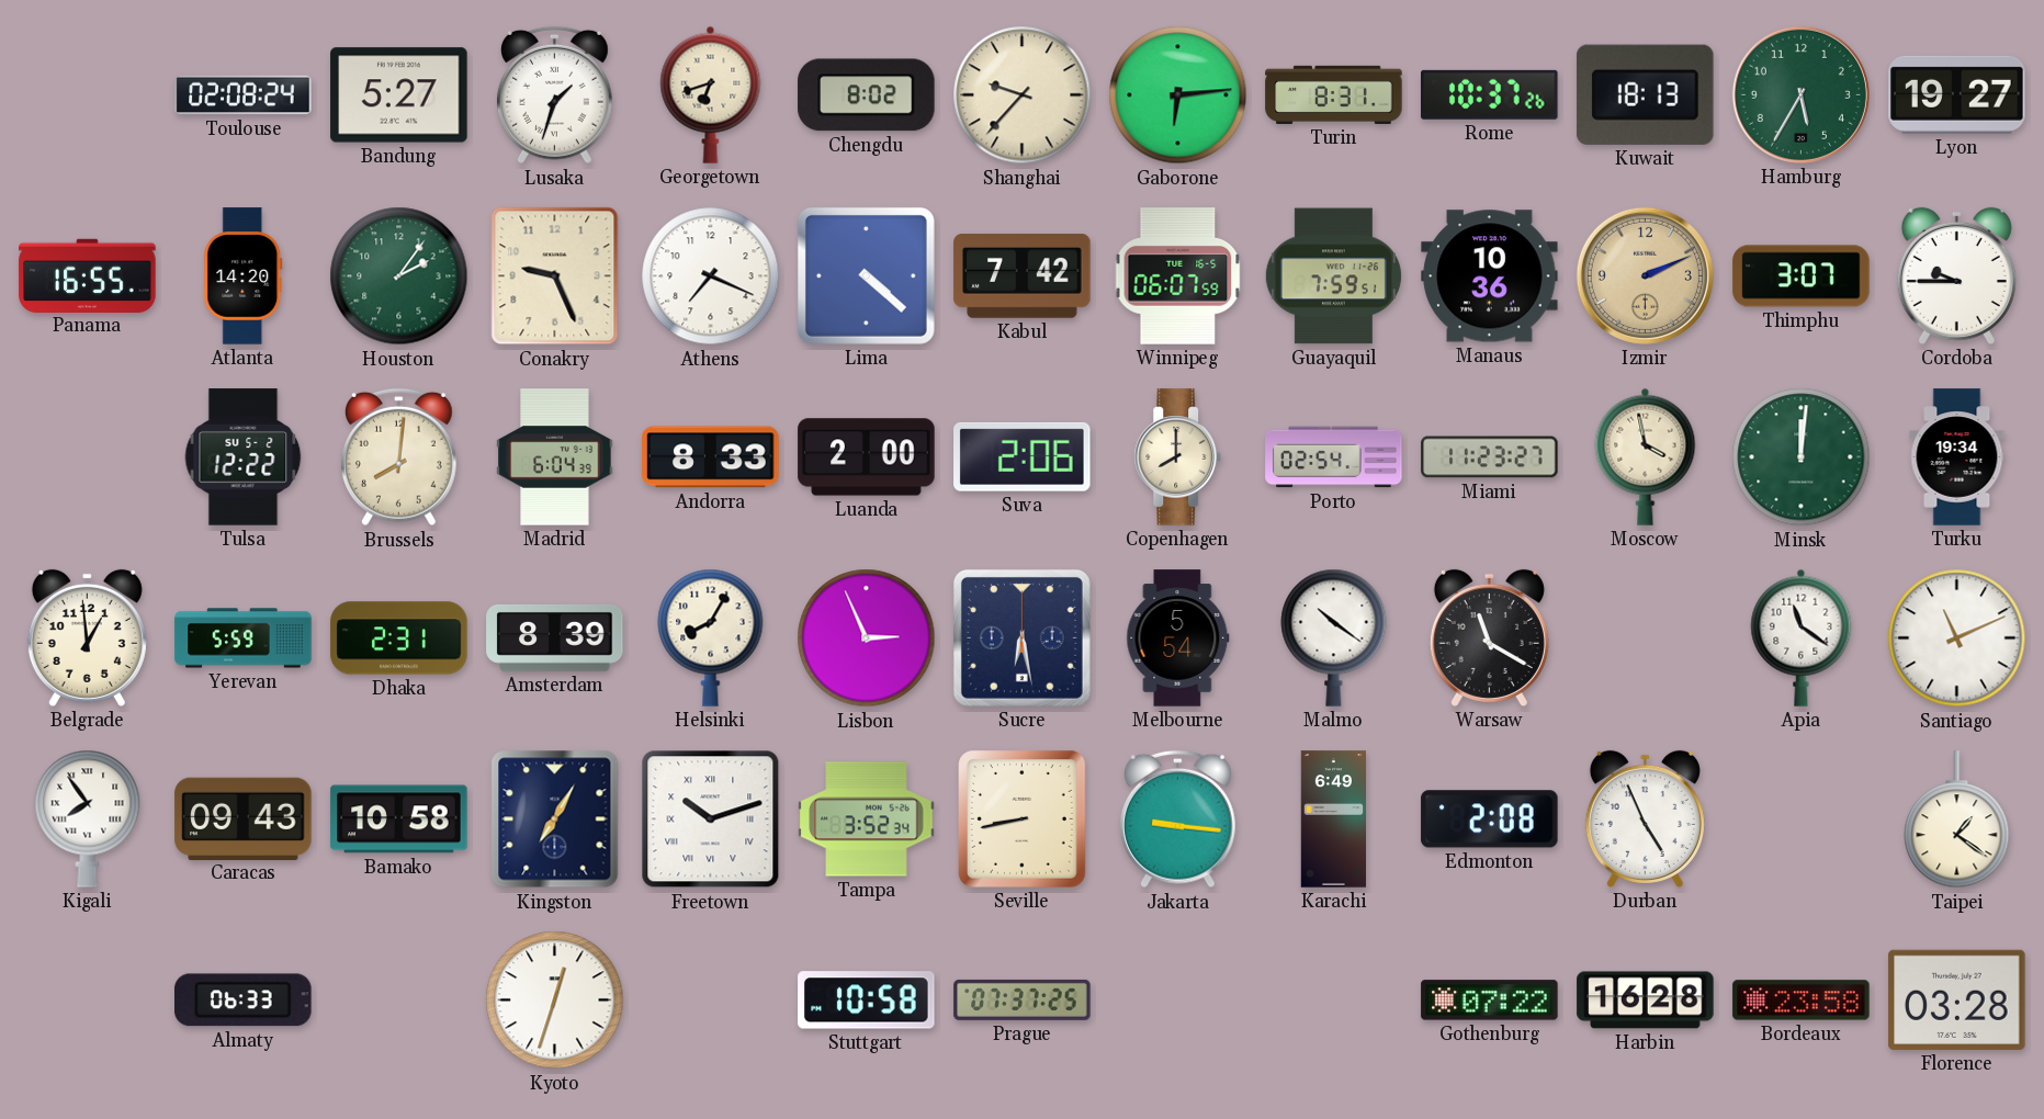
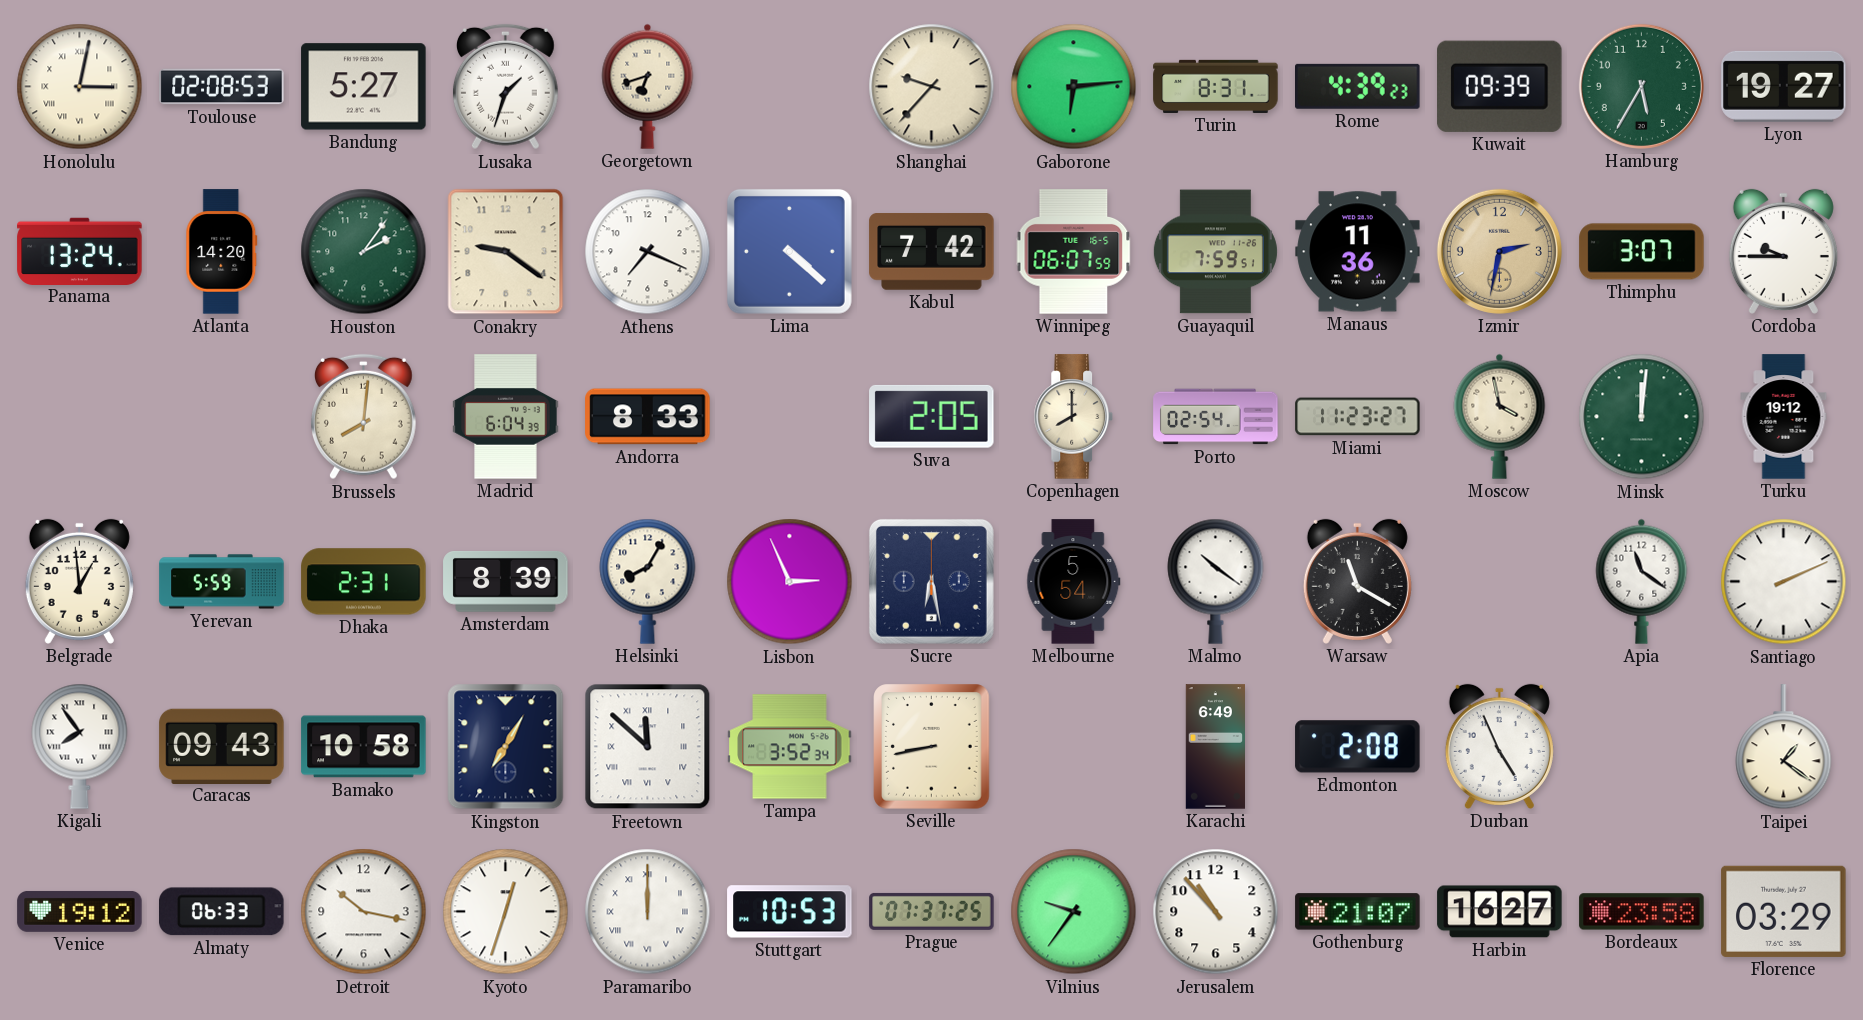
Honolulu: none -> 3:02
Toulouse: 02:08:24 -> 02:08:53
Chengdu: 8:02 -> none
Rome: 10:37 -> 4:39
Kuwait: 18:13 -> 09:39
Panama: 16:55 -> 13:24
Conakry: 9:26 -> 9:21
Manaus: 10:36 -> 11:36
Izmir: 2:11 -> 2:32
Tulsa: 12:22 -> none
Luanda: 2:00 -> none
Suva: 2:06 -> 2:05
Turku: 19:34 -> 19:12
Santiago: 11:11 -> 2:11
Freetown: 10:12 -> 11:52
Jakarta: 9:16 -> none
Venice: none -> 19:12
Detroit: none -> 10:17
Paramaribo: none -> 12:00
Stuttgart: 10:58 -> 10:53
Vilnius: none -> 9:36
Jerusalem: none -> 10:53
Gothenburg: 07:22 -> 21:07
Harbin: 16:28 -> 16:27
Florence: 03:28 -> 03:29
